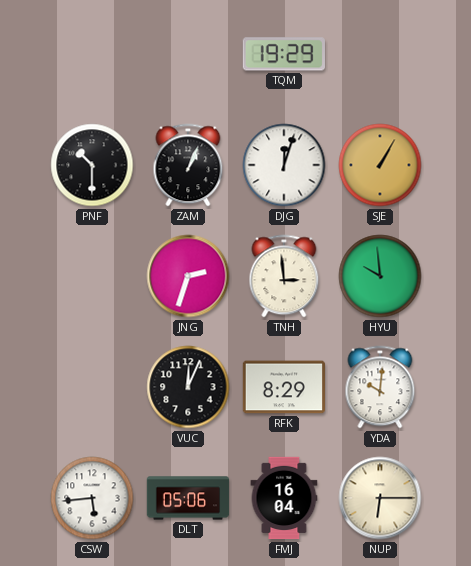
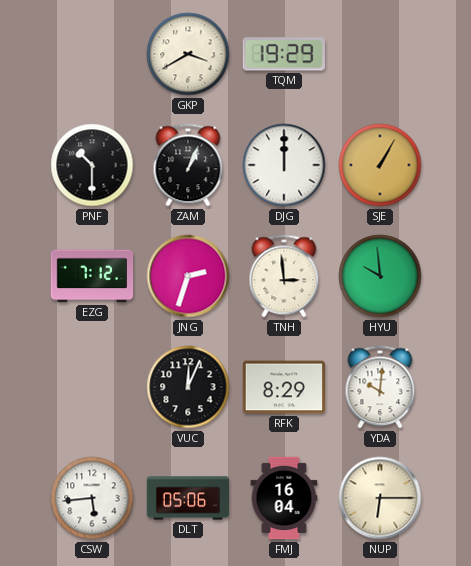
GKP: none -> 3:40
DJG: 12:03 -> 12:00
EZG: none -> 7:12
